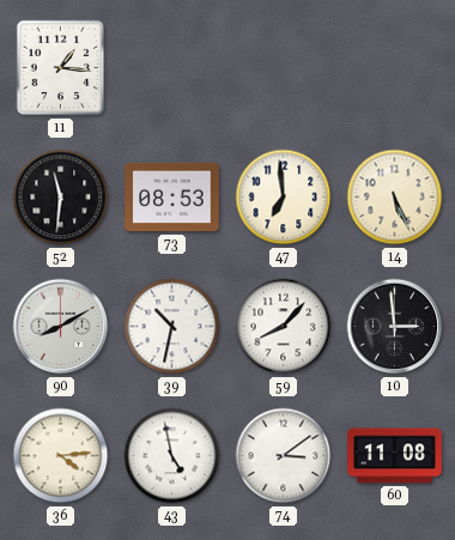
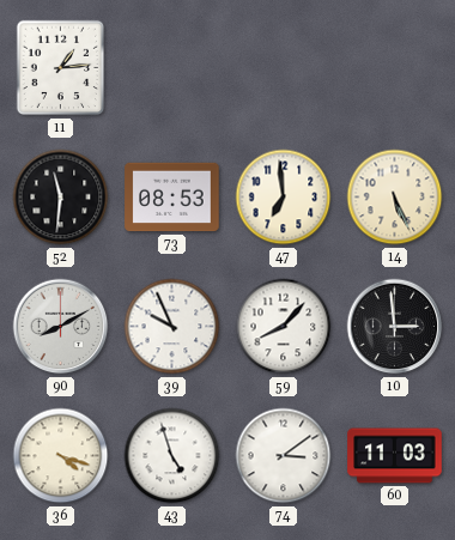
11: 1:16 -> 1:14
39: 10:32 -> 9:56
36: 4:14 -> 4:18
43: 4:58 -> 4:57
60: 11:08 -> 11:03
